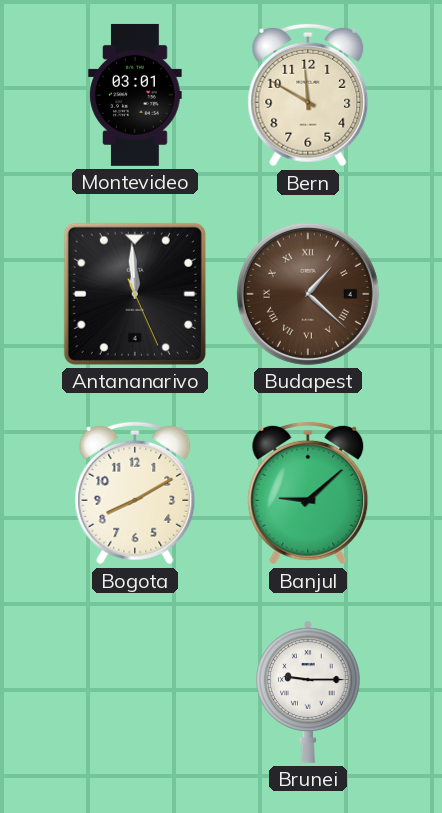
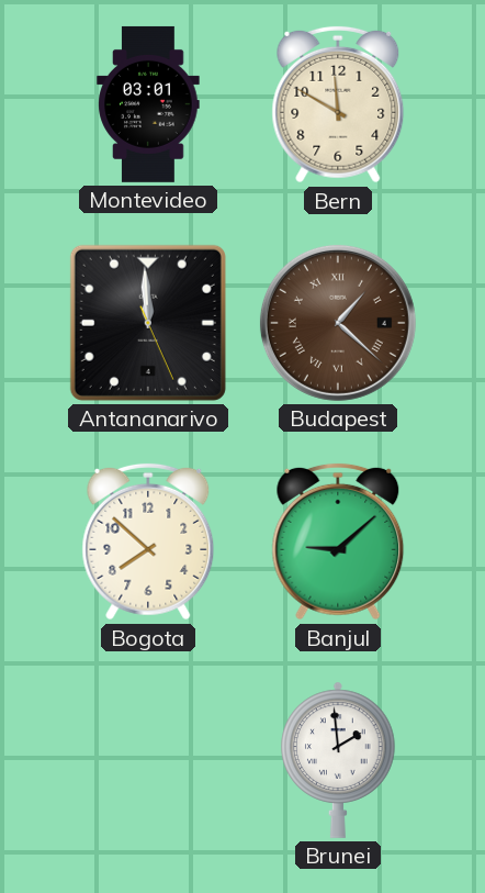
Bogota: 8:10 -> 7:52
Brunei: 9:15 -> 1:59
